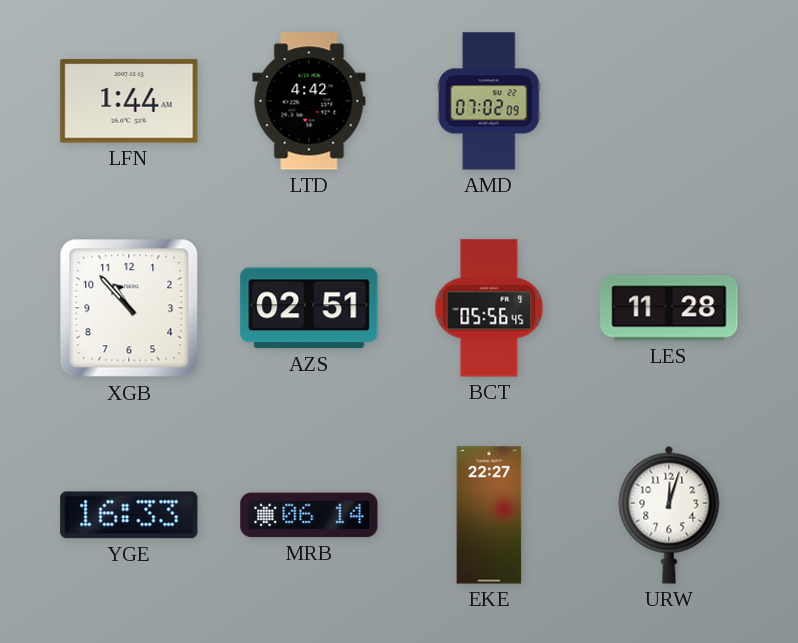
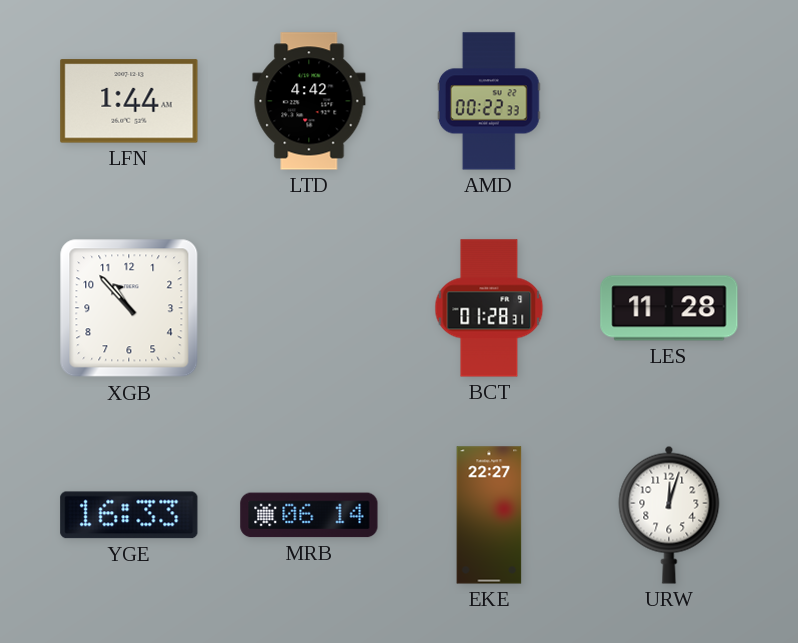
AMD: 07:02 -> 00:22
AZS: 02:51 -> none
BCT: 05:56 -> 01:28
